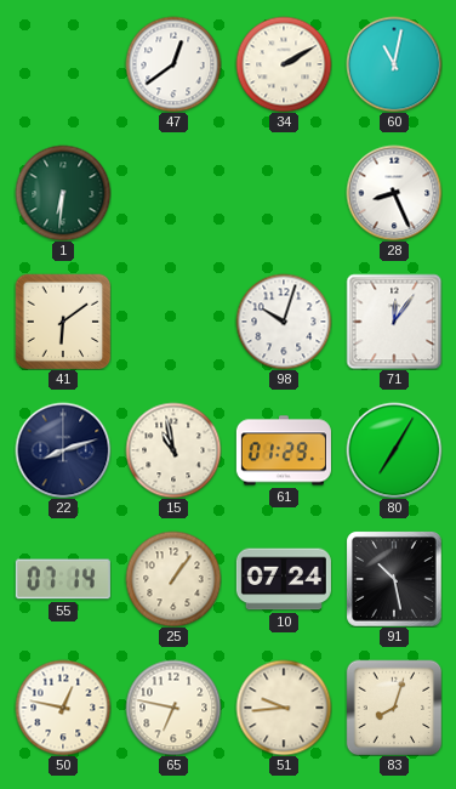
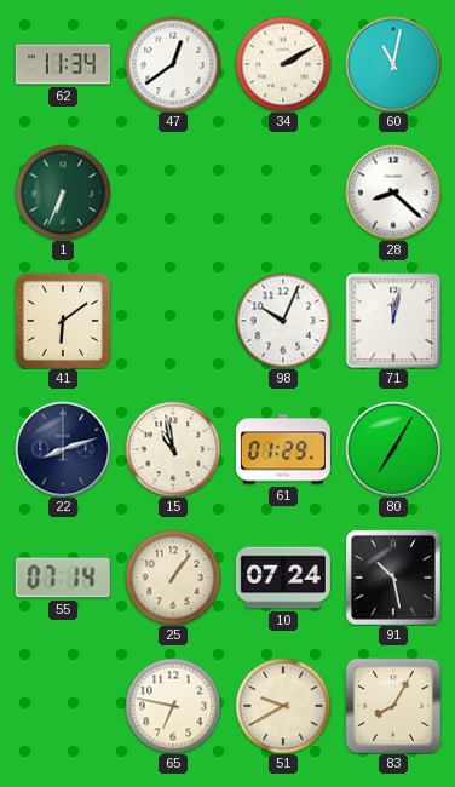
62: none -> 11:34
1: 6:31 -> 6:34
28: 8:26 -> 8:22
98: 10:03 -> 10:04
71: 12:06 -> 12:02
50: 12:47 -> none
51: 9:44 -> 9:40
83: 8:03 -> 8:05
